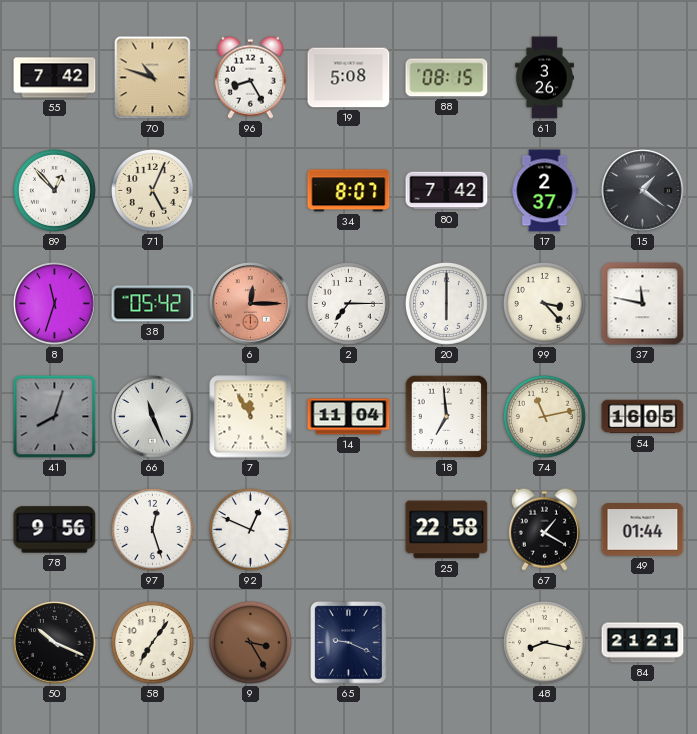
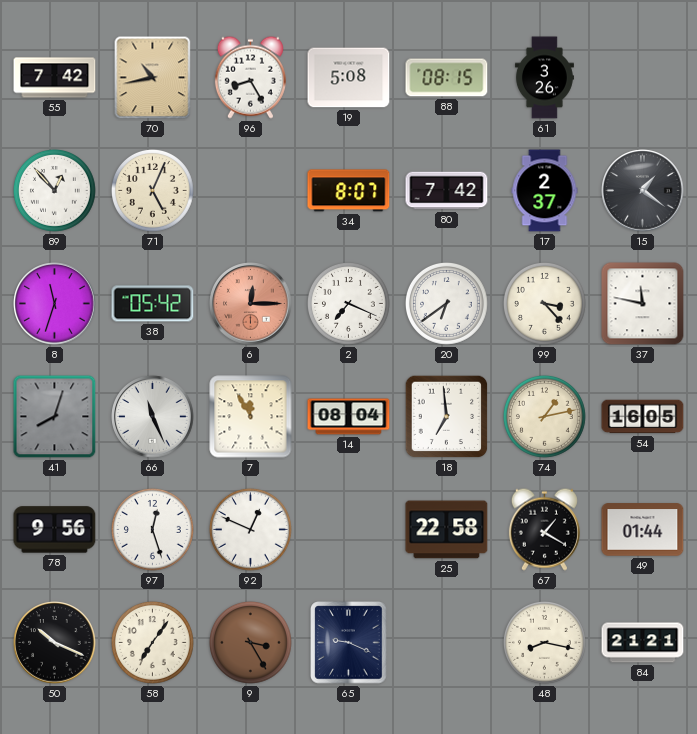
70: 10:48 -> 10:43
2: 7:15 -> 7:19
20: 6:00 -> 6:39
14: 11:04 -> 08:04
74: 11:13 -> 1:13
